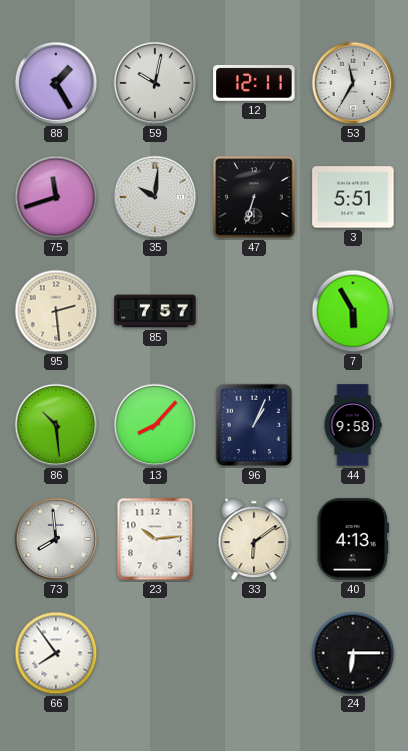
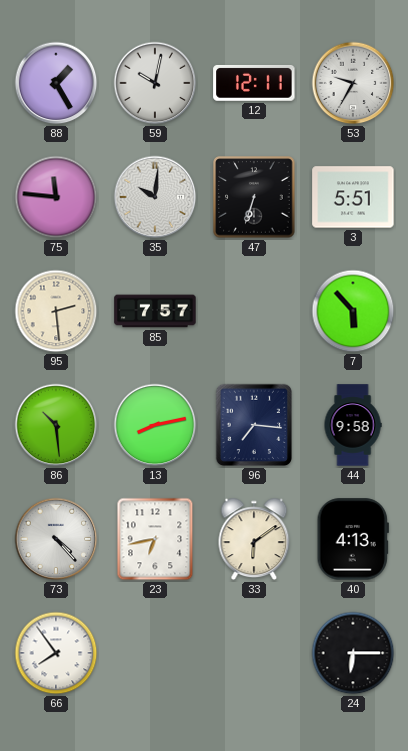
53: 11:35 -> 9:35
75: 11:42 -> 11:46
7: 5:55 -> 5:53
13: 8:07 -> 8:13
96: 1:04 -> 7:16
73: 7:59 -> 4:23
23: 10:14 -> 6:43
